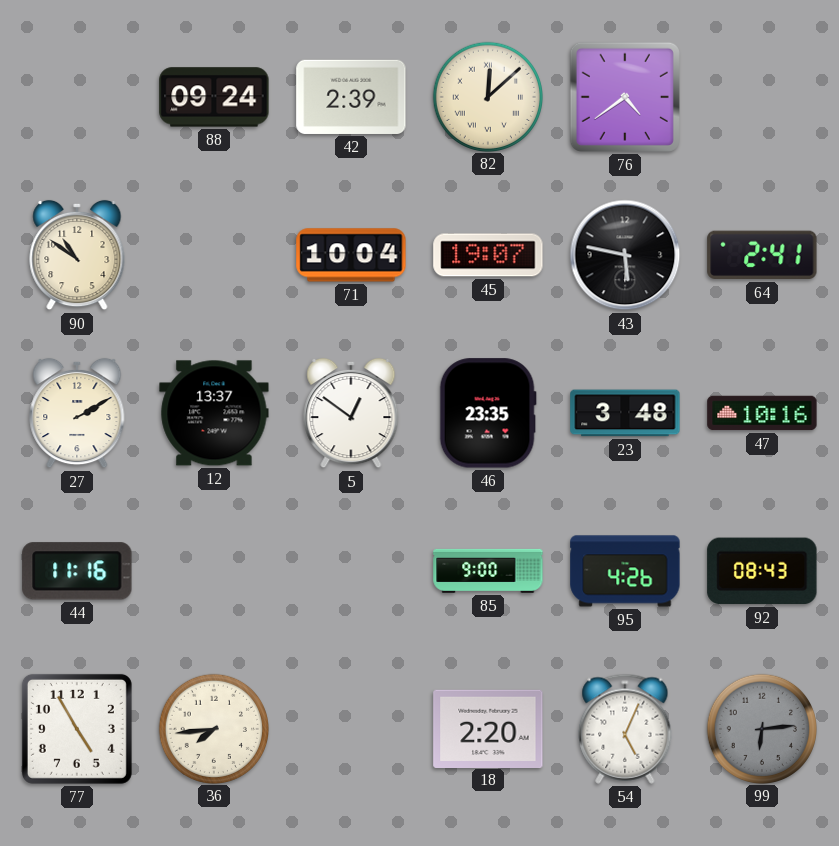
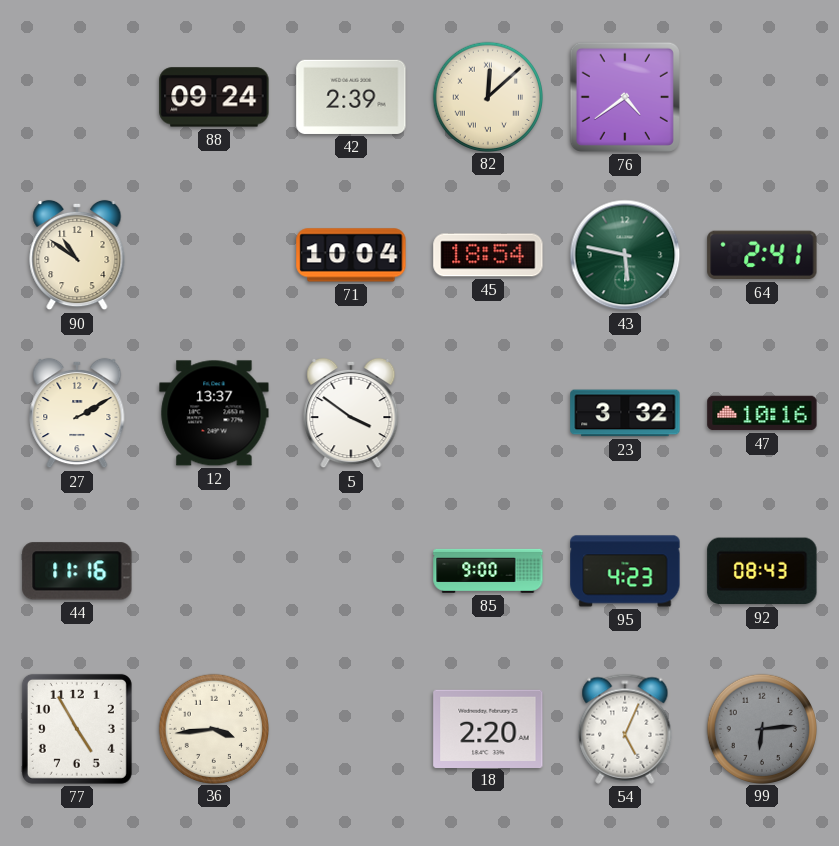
45: 19:07 -> 18:54
43 dial: black -> green
5: 12:51 -> 3:51
46: 23:35 -> none
23: 3:48 -> 3:32
95: 4:26 -> 4:23
36: 7:44 -> 3:44
